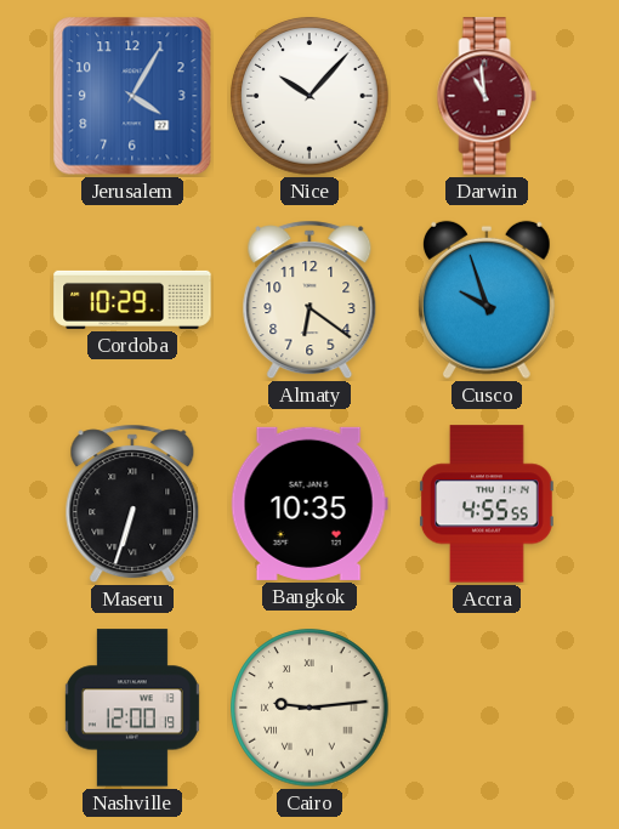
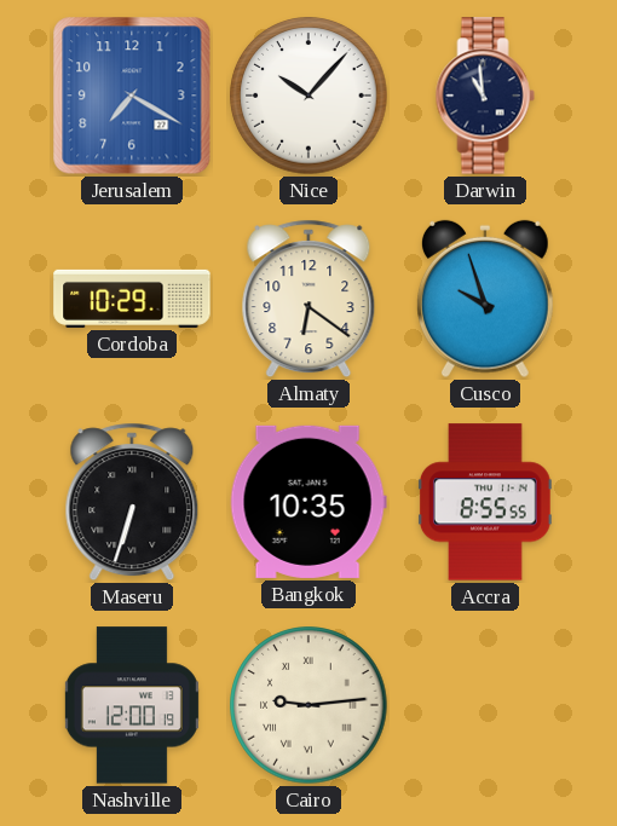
Jerusalem: 4:05 -> 7:20
Darwin dial: burgundy -> navy
Accra: 4:55 -> 8:55
